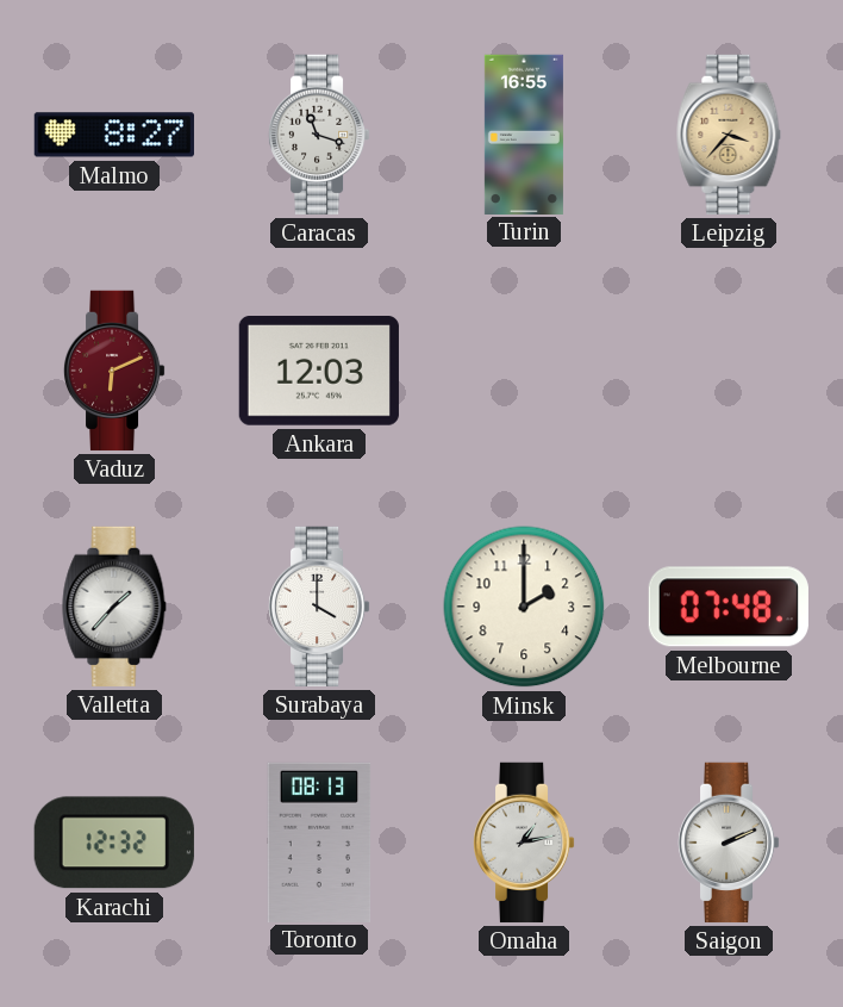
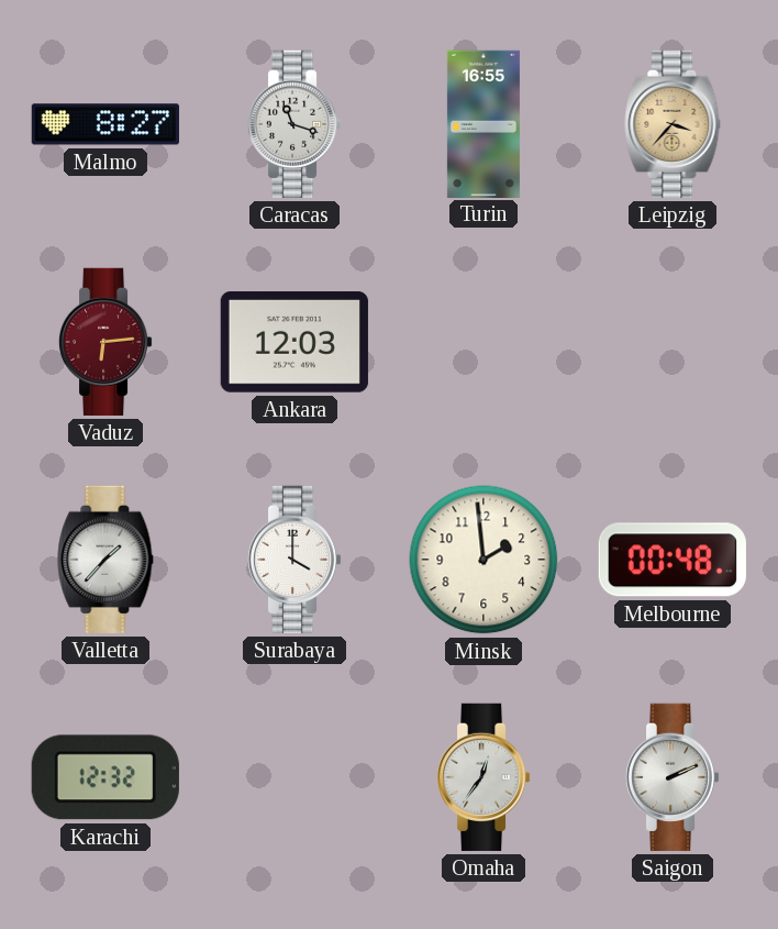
Vaduz: 6:11 -> 6:14
Minsk: 2:00 -> 1:59
Melbourne: 07:48 -> 00:48
Toronto: 08:13 -> none
Omaha: 1:13 -> 12:36
